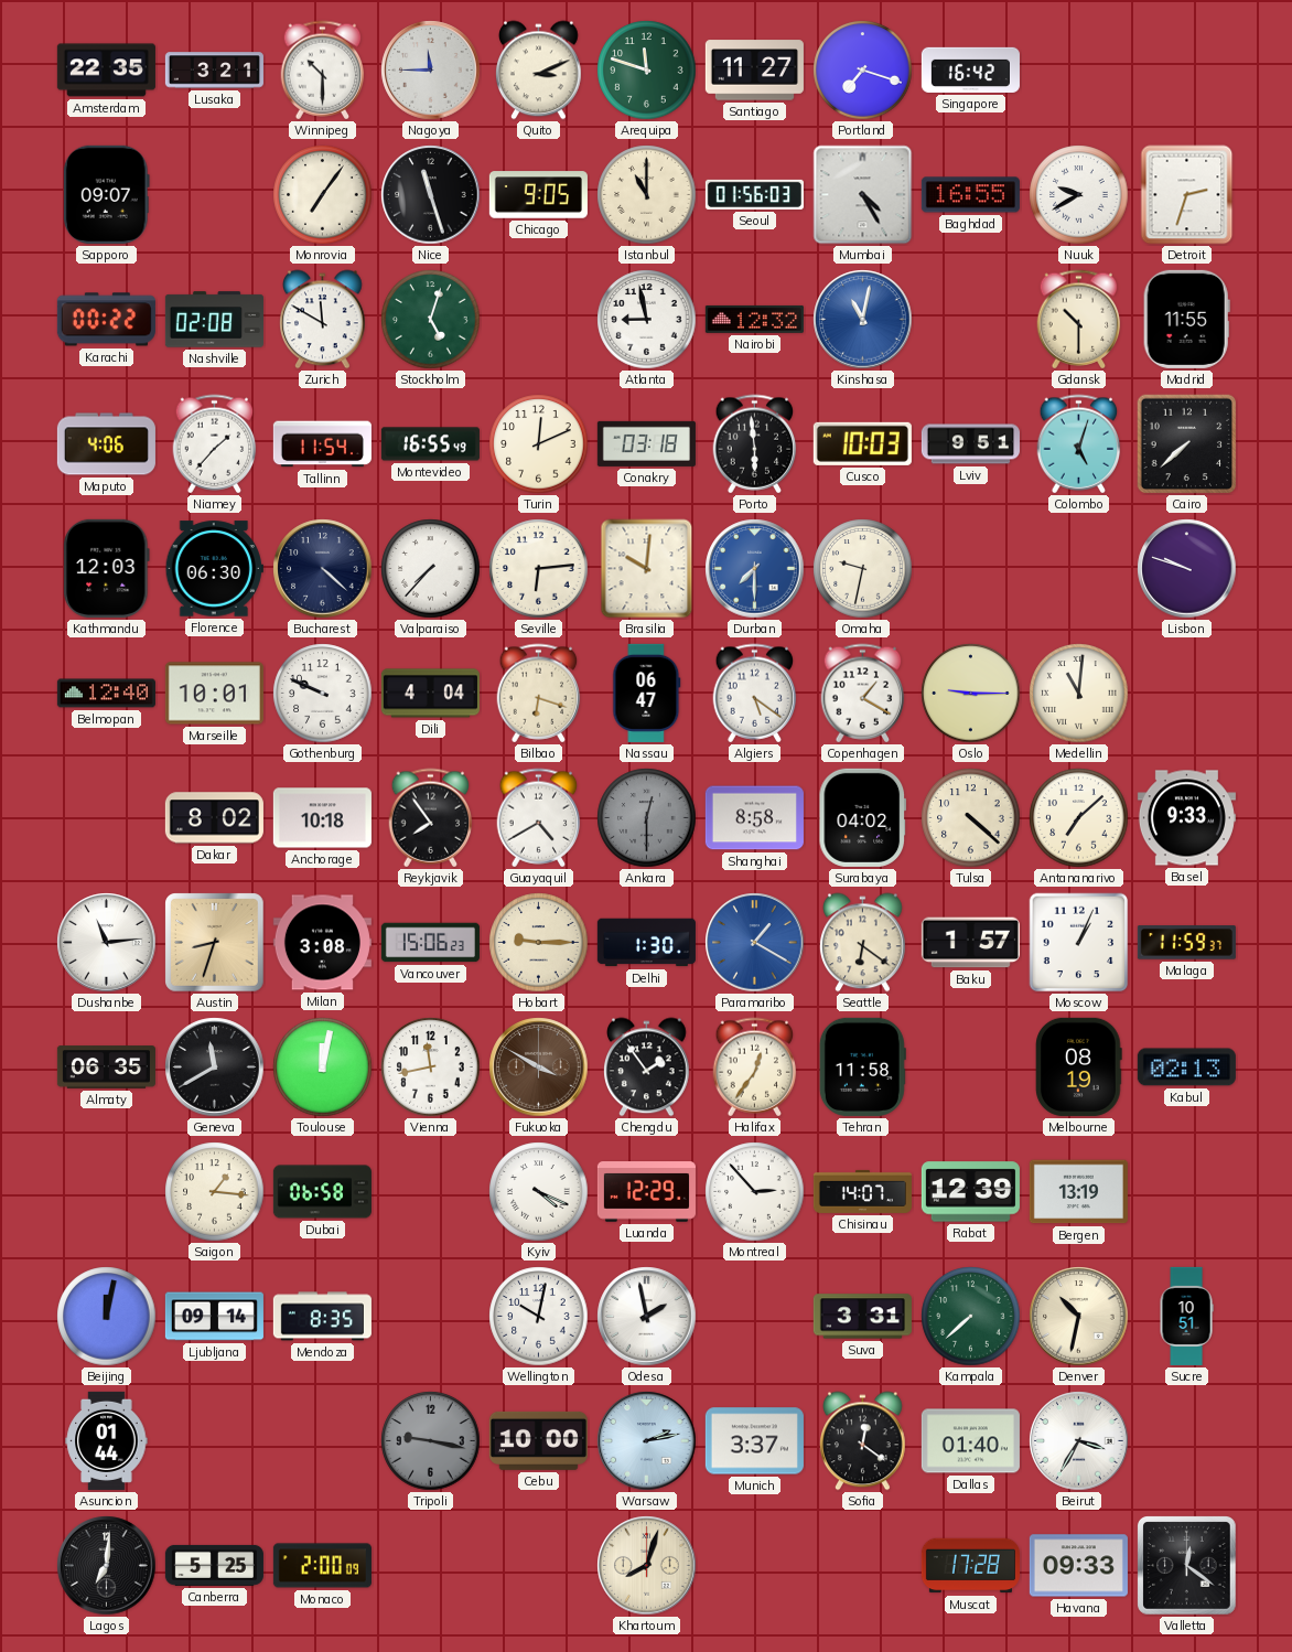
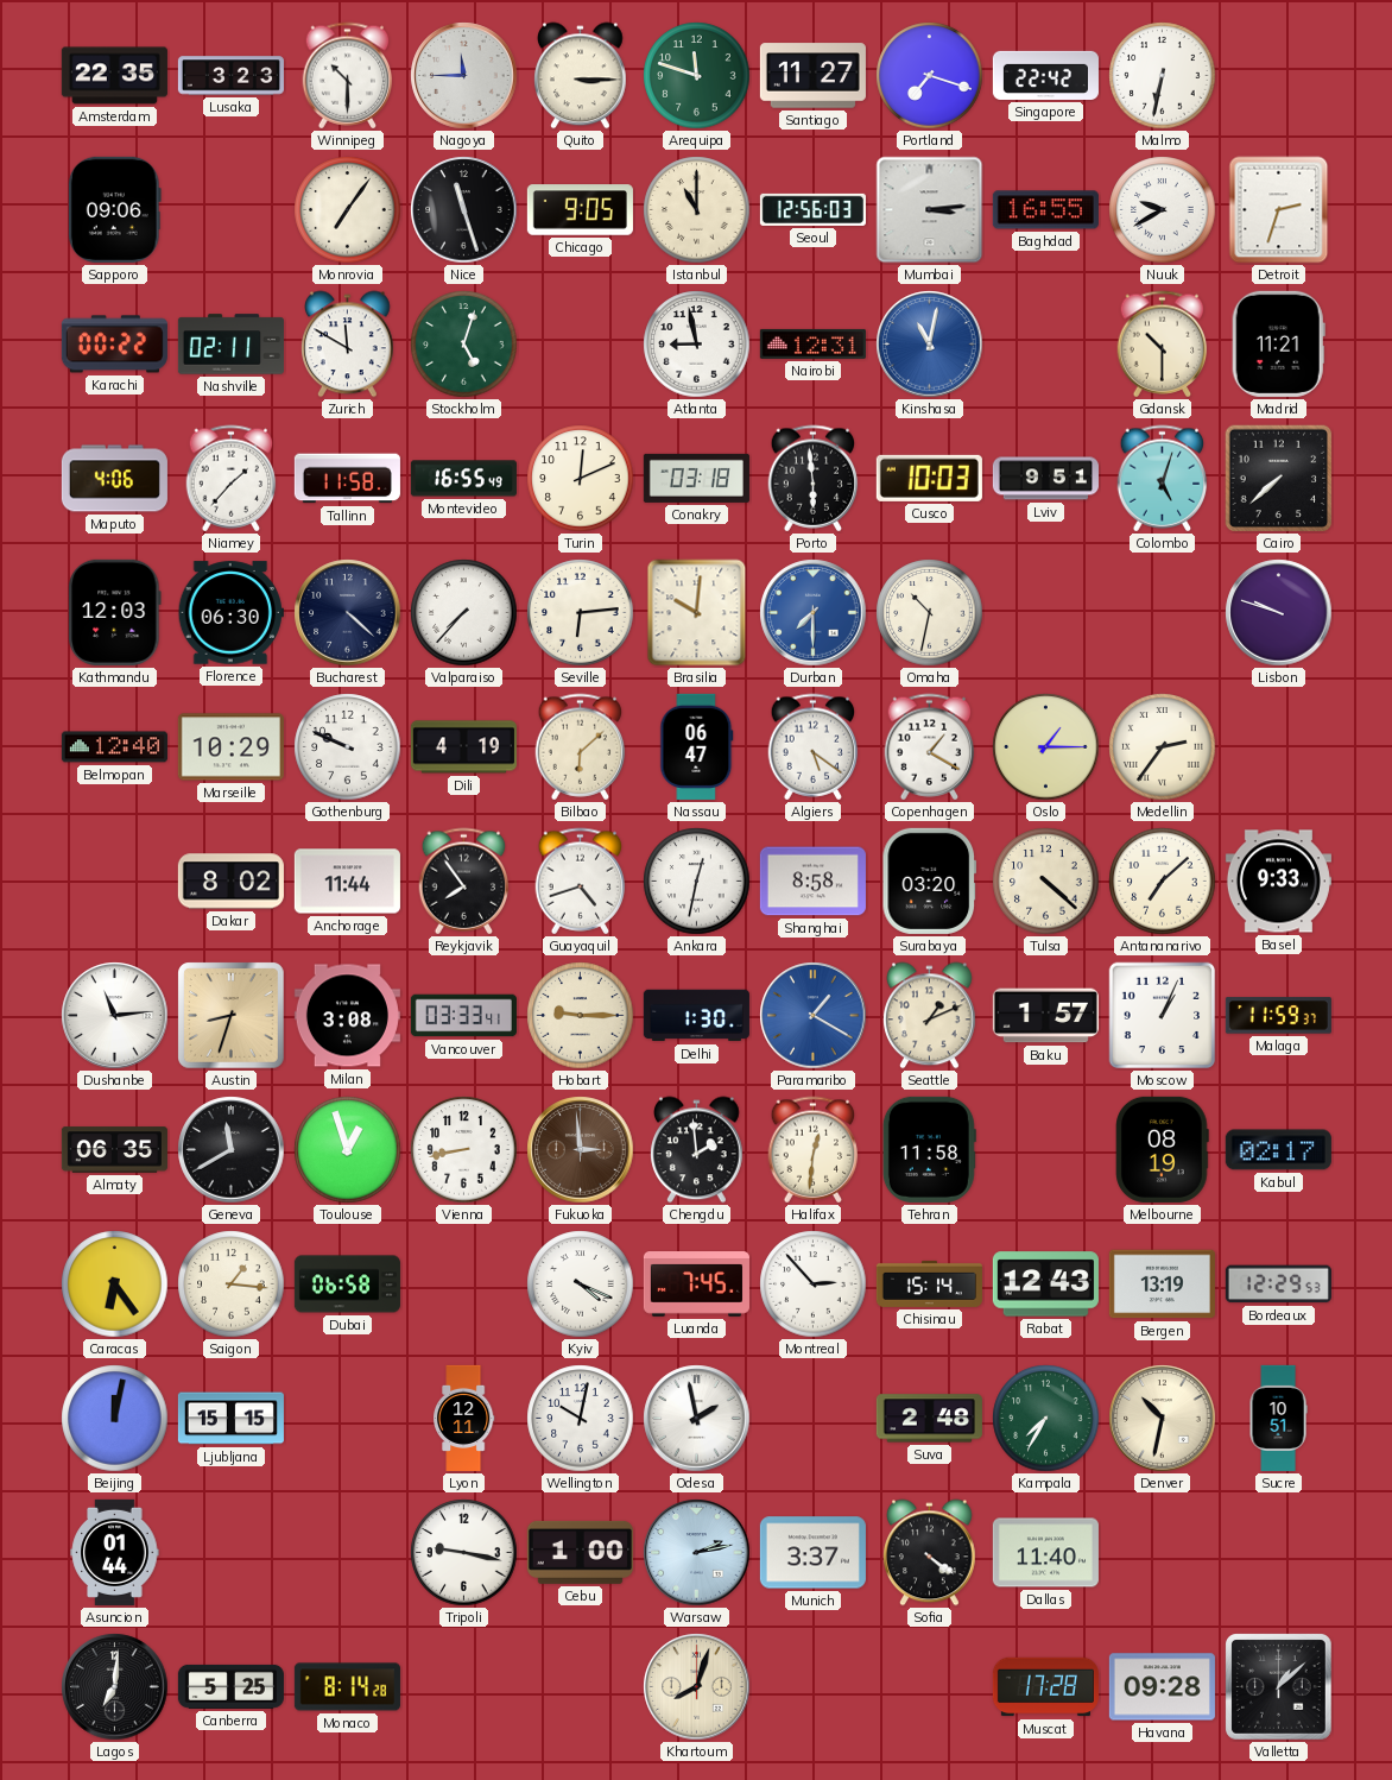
Lusaka: 3:21 -> 3:23
Quito: 3:11 -> 3:15
Singapore: 16:42 -> 22:42
Malmo: none -> 6:32
Sapporo: 09:07 -> 09:06
Seoul: 01:56 -> 12:56
Mumbai: 4:25 -> 3:14
Nashville: 02:08 -> 02:11
Nairobi: 12:32 -> 12:31
Madrid: 11:55 -> 11:21
Tallinn: 11:54 -> 11:58
Omaha: 9:32 -> 10:32
Marseille: 10:01 -> 10:29
Dili: 4:04 -> 4:19
Bilbao: 6:18 -> 6:08
Oslo: 9:15 -> 1:15
Medellin: 11:01 -> 2:36
Anchorage: 10:18 -> 11:44
Guayaquil: 4:40 -> 4:42
Ankara: 12:30 -> 12:32
Ankara dial: grey -> white
Surabaya: 04:02 -> 03:20
Vancouver: 15:06 -> 03:33
Seattle: 6:21 -> 1:11
Toulouse: 12:02 -> 12:57
Vienna: 11:43 -> 8:43
Fukuoka: 3:50 -> 2:59
Chengdu: 1:54 -> 1:59
Halifax: 12:36 -> 12:31
Kabul: 02:13 -> 02:17
Caracas: none -> 6:24
Luanda: 12:29 -> 7:45
Chisinau: 14:07 -> 15:14
Rabat: 12:39 -> 12:43
Bordeaux: none -> 12:29
Ljubljana: 09:14 -> 15:15
Mendoza: 8:35 -> none
Lyon: none -> 12:11
Suva: 3:31 -> 2:48
Kampala: 7:38 -> 7:35
Tripoli dial: grey -> white
Cebu: 10:00 -> 1:00
Sofia: 12:21 -> 4:21
Dallas: 01:40 -> 11:40
Beirut: 3:35 -> none
Monaco: 2:00 -> 8:14
Havana: 09:33 -> 09:28
Valletta: 12:21 -> 1:08
